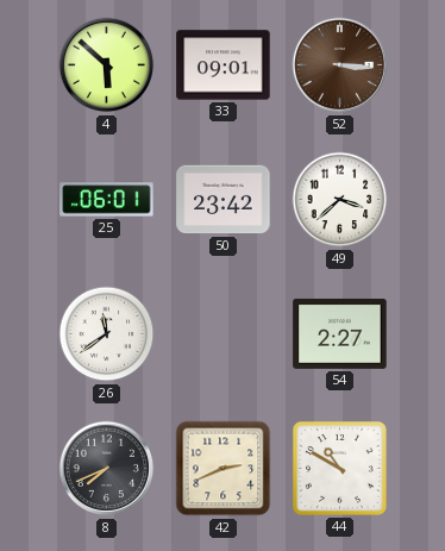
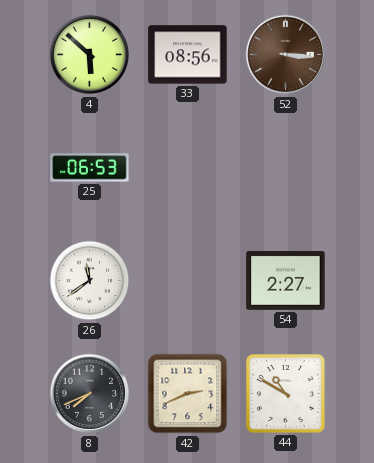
33: 09:01 -> 08:56
25: 06:01 -> 06:53
50: 23:42 -> none
49: 3:38 -> none
